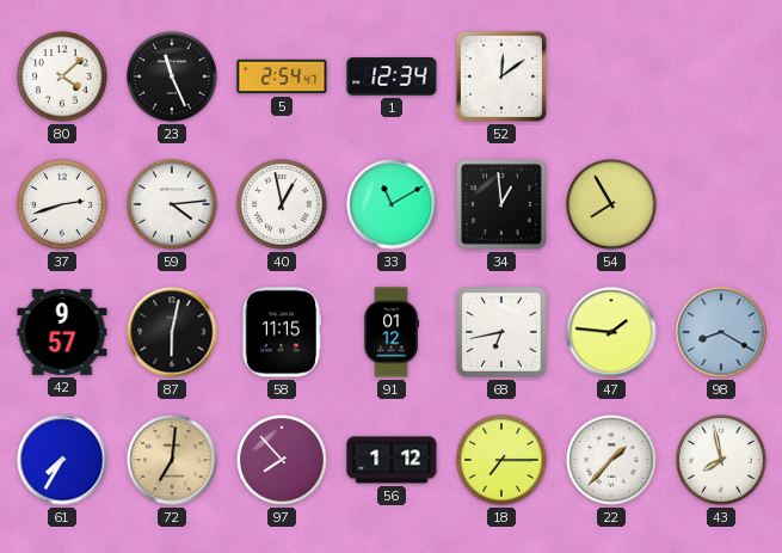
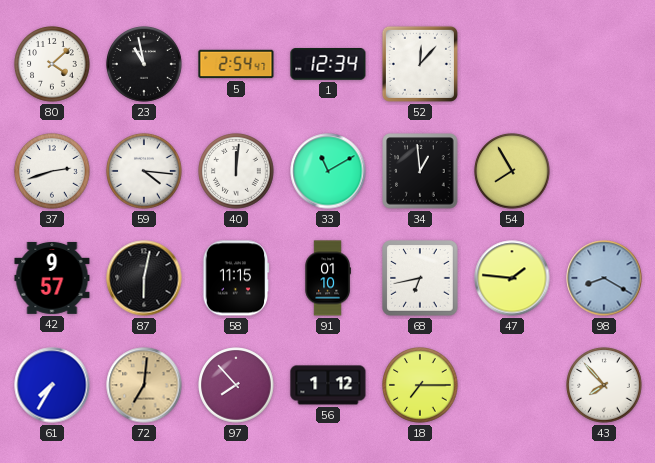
23: 11:26 -> 10:58
52: 12:09 -> 12:07
59: 4:14 -> 4:16
40: 12:58 -> 12:01
91: 01:12 -> 01:10
22: 1:37 -> none
43: 7:58 -> 7:53
